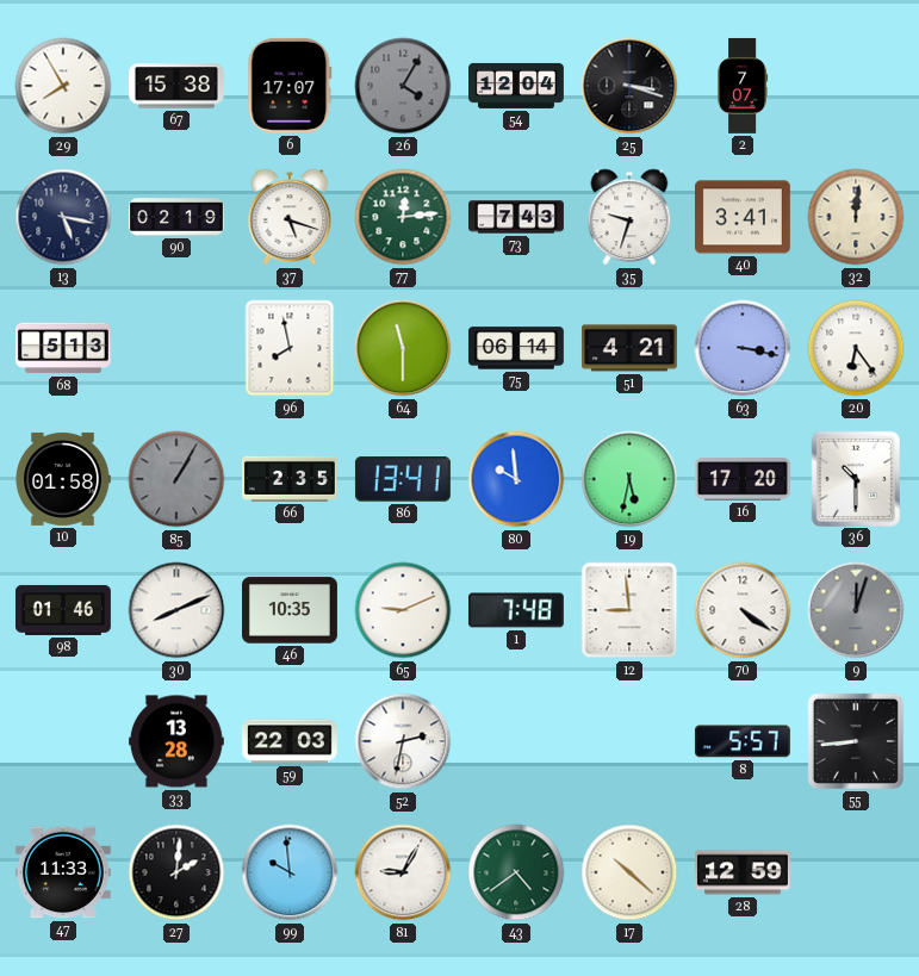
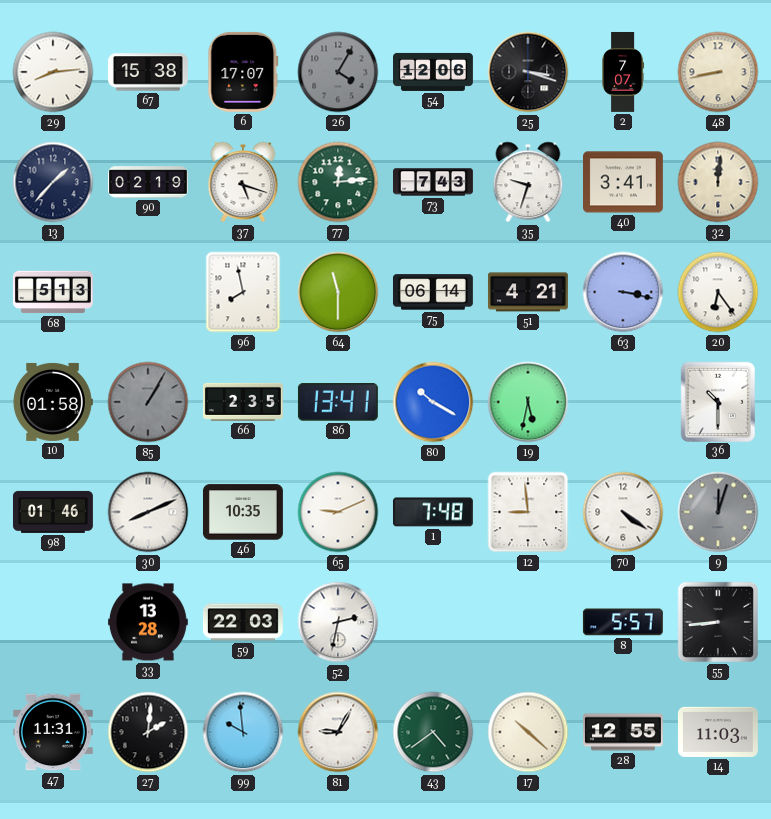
29: 7:55 -> 8:14
54: 12:04 -> 12:06
48: none -> 8:43
13: 5:17 -> 1:37
80: 9:59 -> 10:20
16: 17:20 -> none
47: 11:33 -> 11:31
28: 12:59 -> 12:55
14: none -> 11:03
